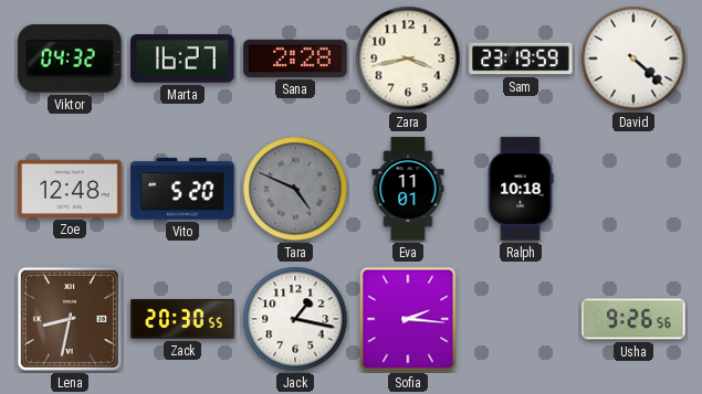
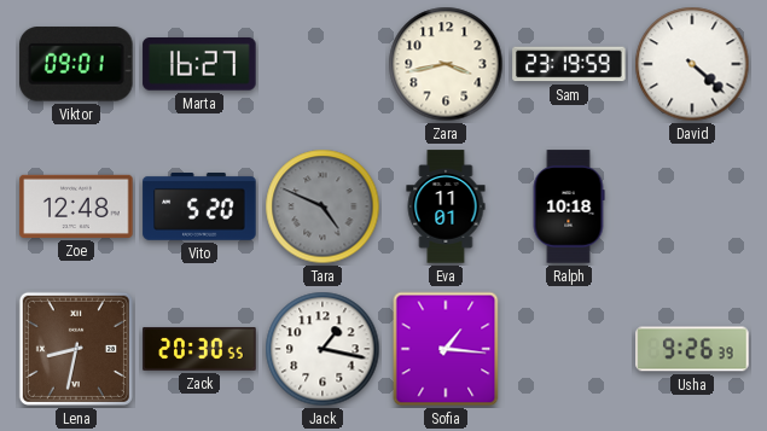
Viktor: 04:32 -> 09:01
Sana: 2:28 -> none
Sofia: 2:16 -> 1:16
Usha: 9:26:56 -> 9:26:39
